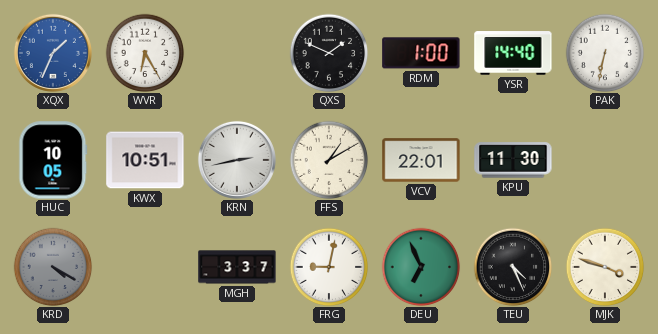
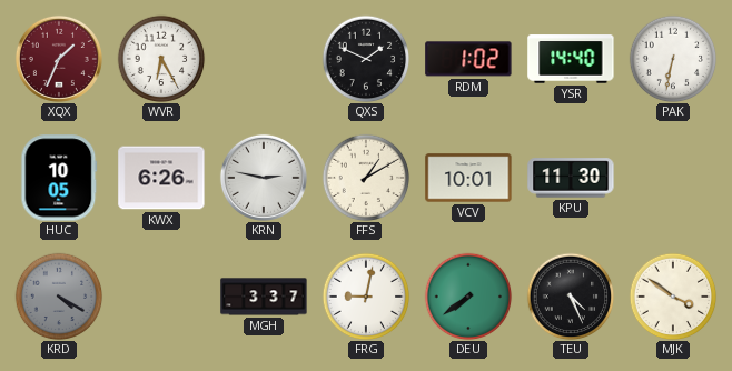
XQX dial: blue -> burgundy
RDM: 1:00 -> 1:02
KWX: 10:51 -> 6:26
KRN: 2:43 -> 2:47
VCV: 22:01 -> 10:01
DEU: 6:56 -> 7:39
MJK: 3:48 -> 3:51
